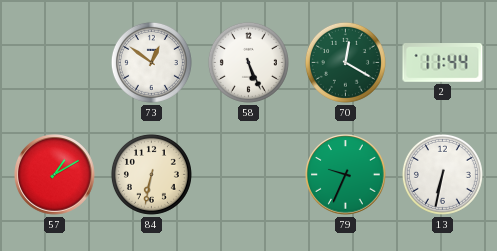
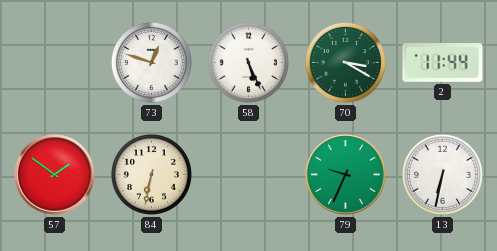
73: 12:51 -> 12:48
70: 12:20 -> 3:20
57: 1:10 -> 1:51
